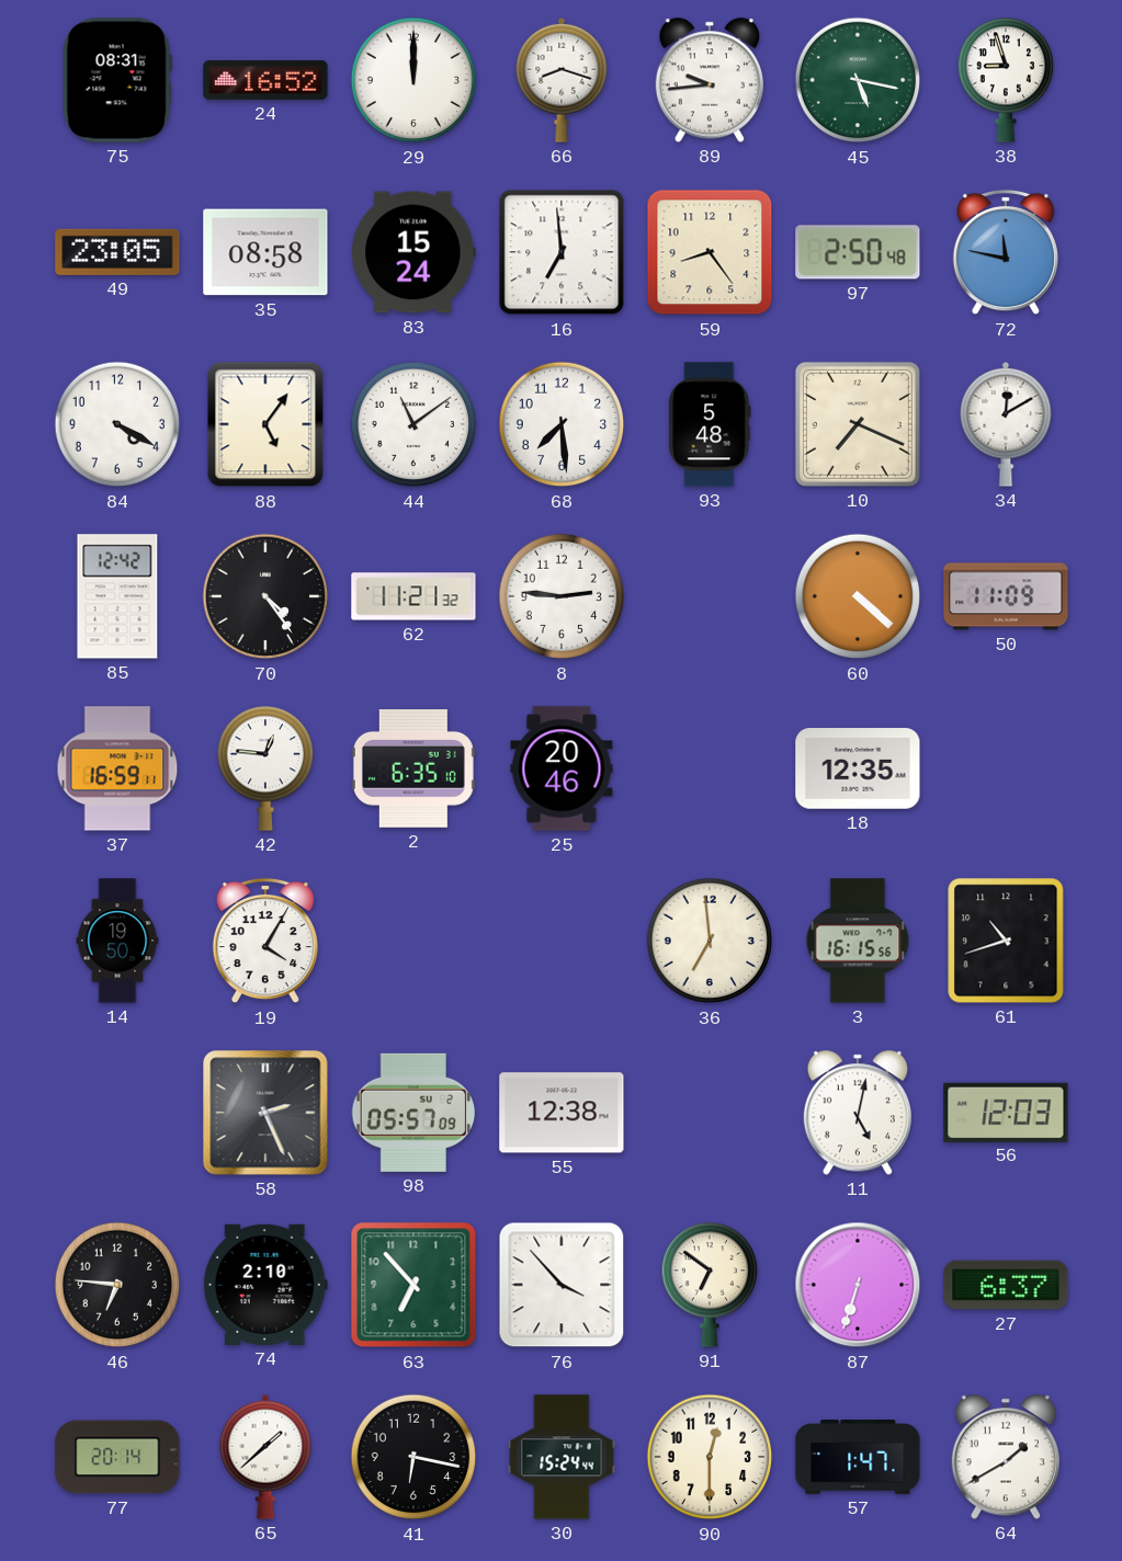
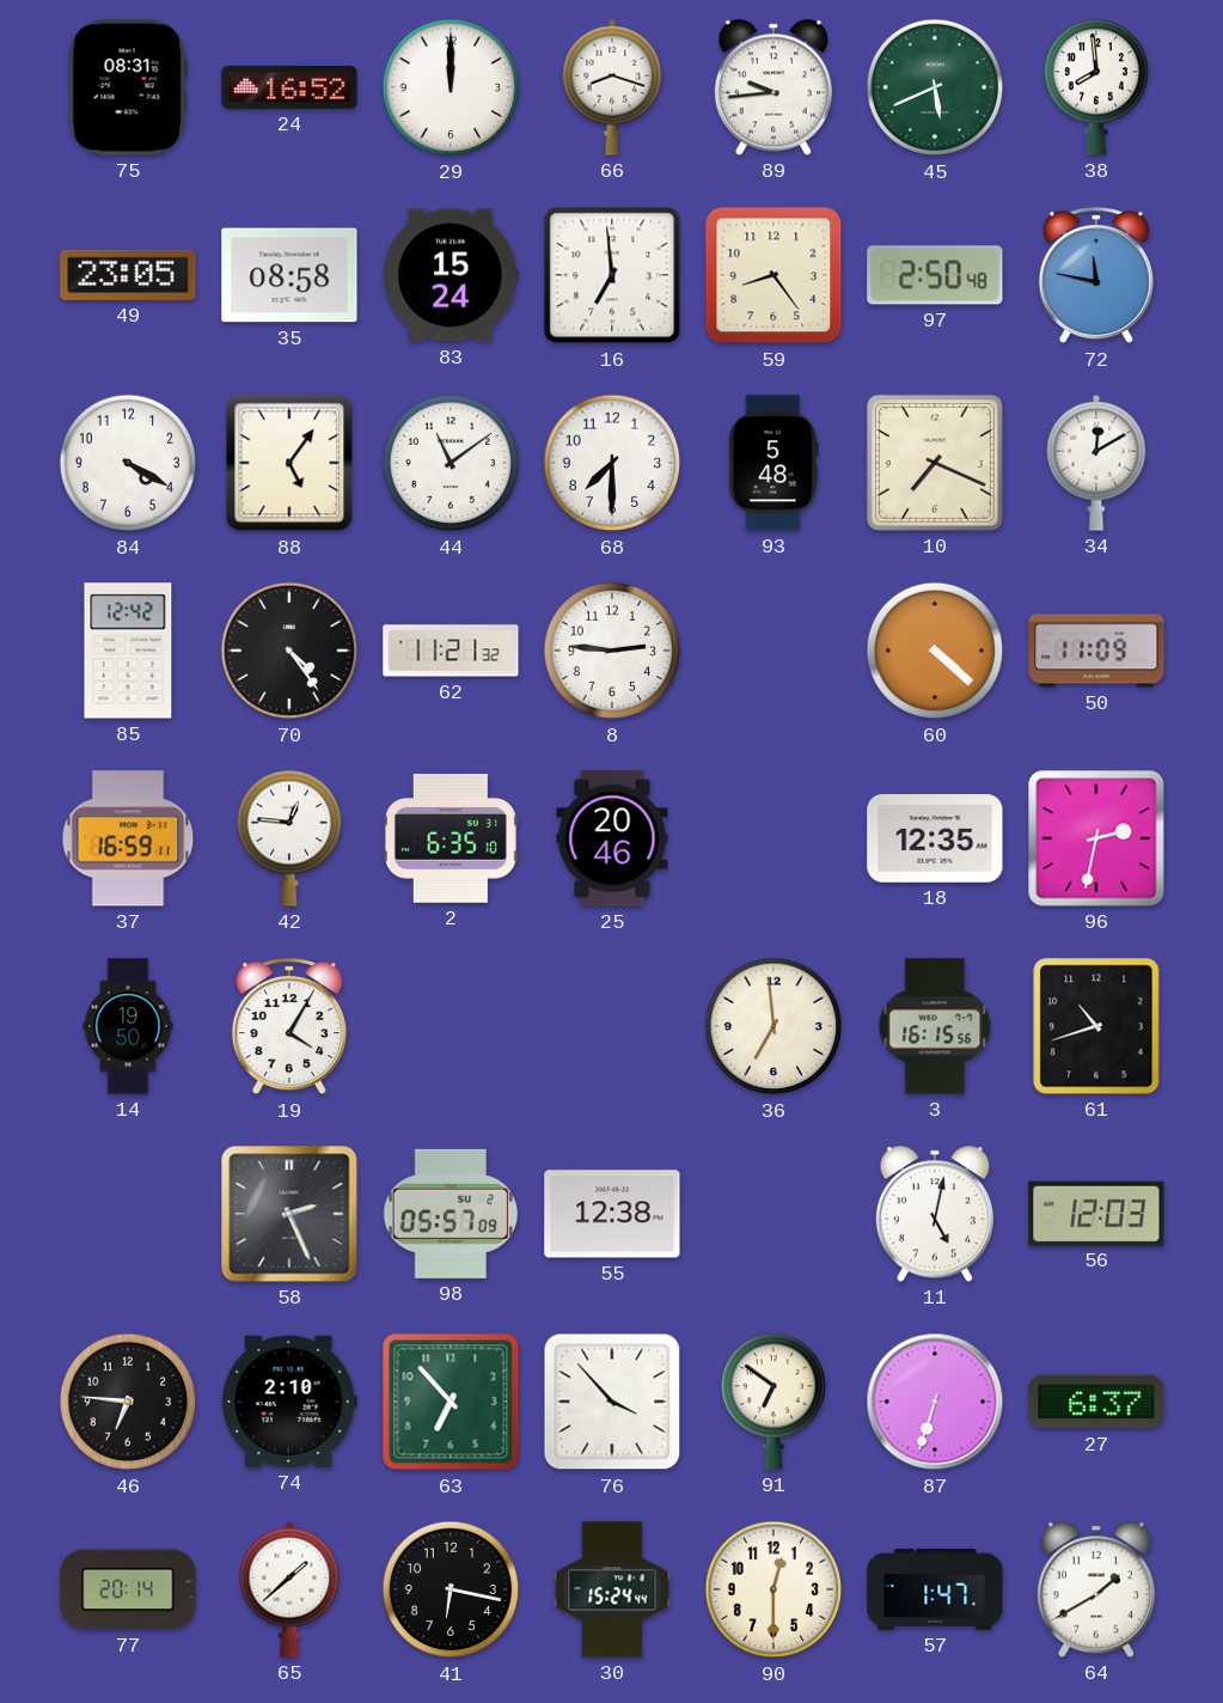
45: 5:17 -> 5:41
38: 8:57 -> 7:59
68: 7:29 -> 7:30
96: none -> 2:32
